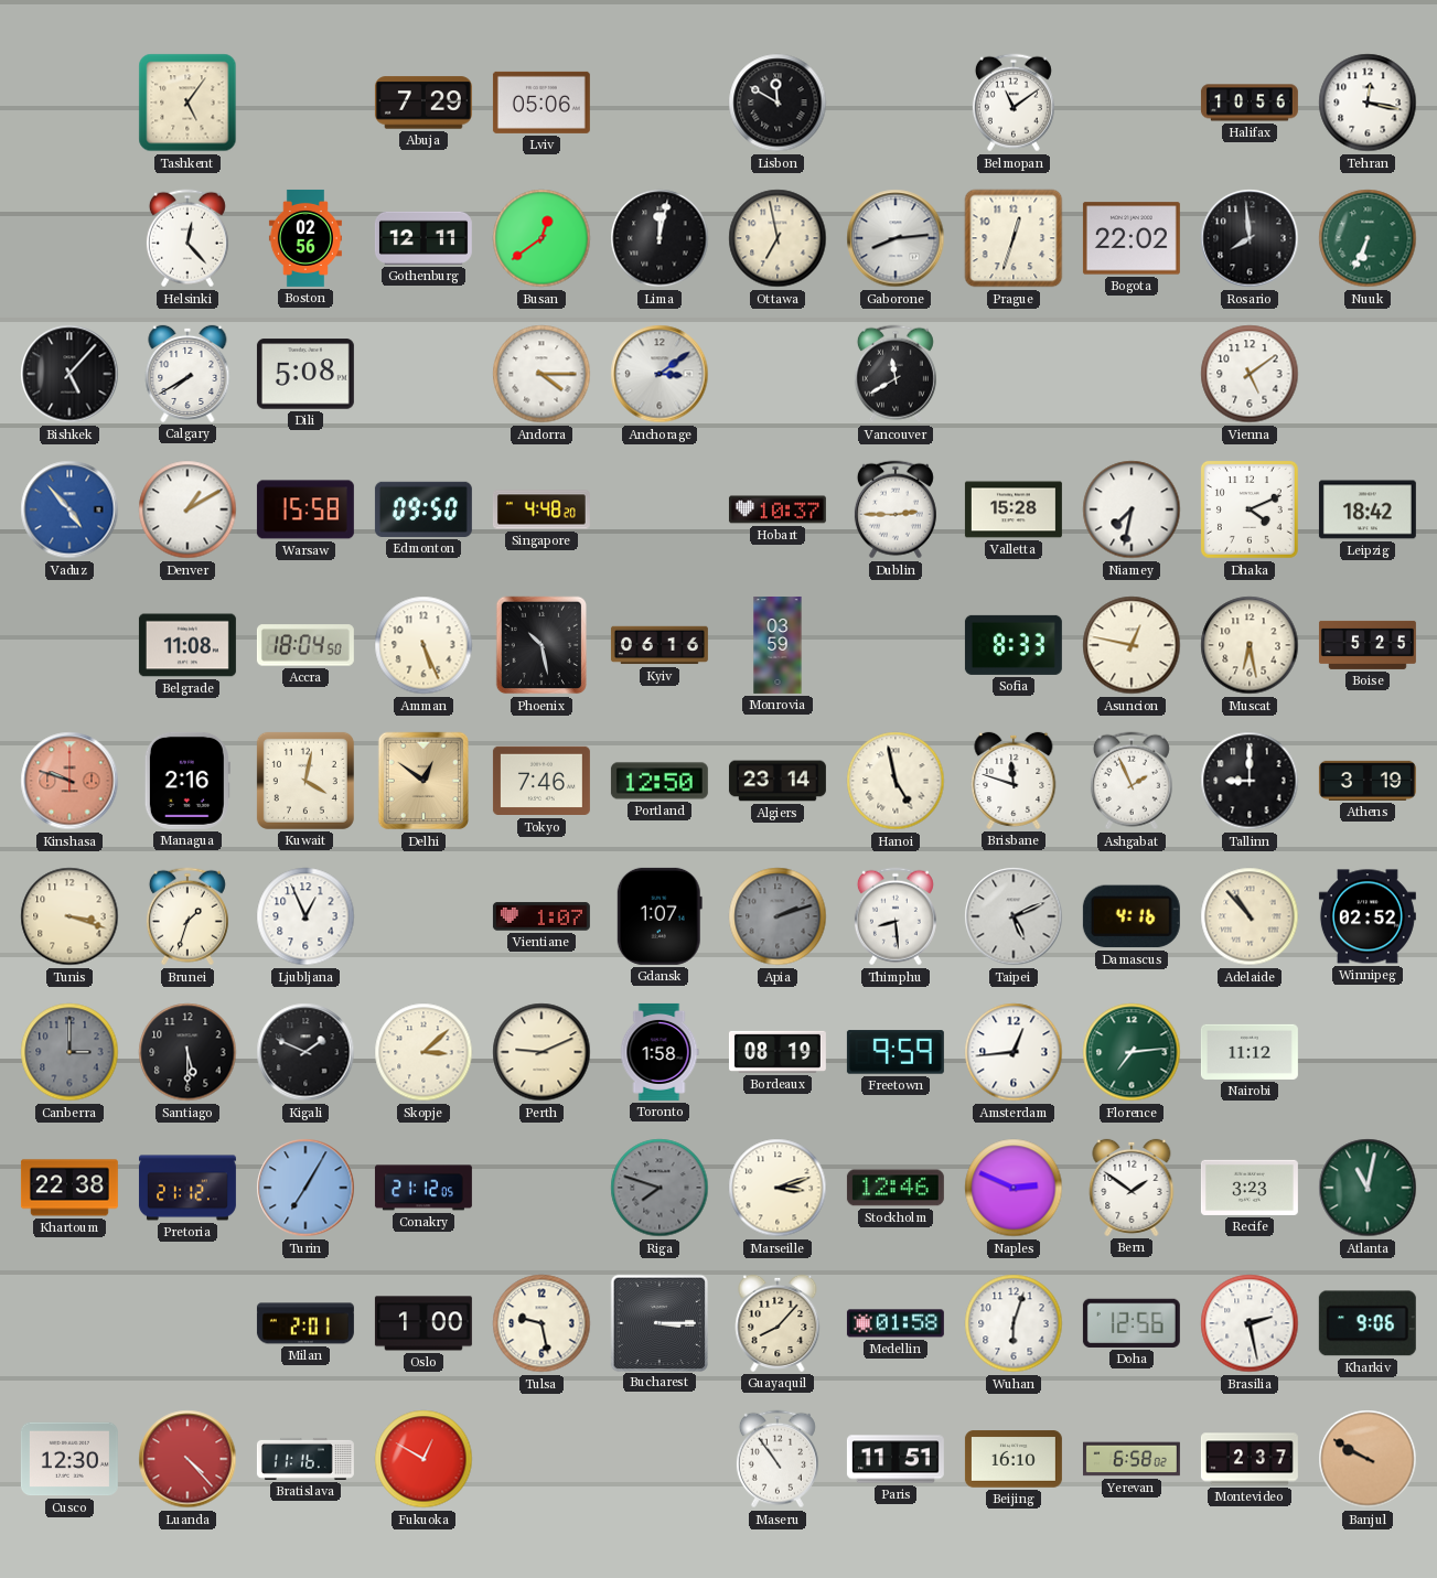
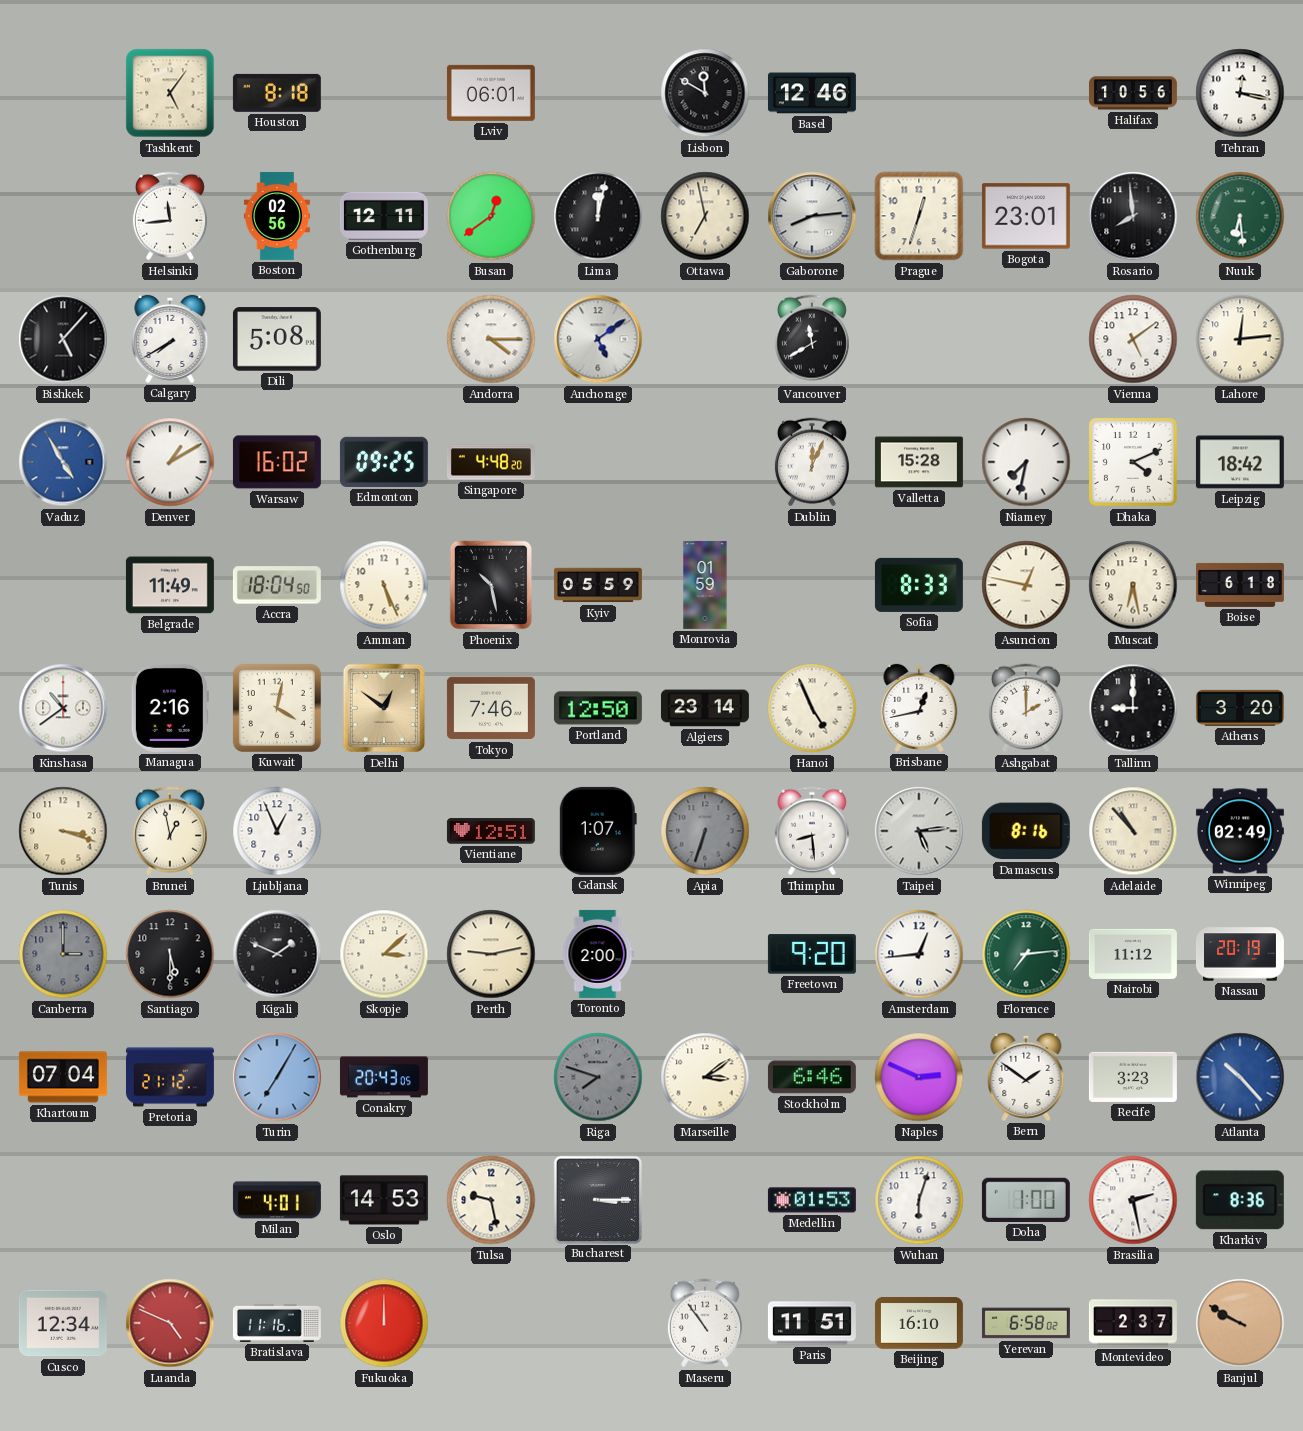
Houston: none -> 8:18
Abuja: 7:29 -> none
Lviv: 05:06 -> 06:01
Basel: none -> 12:46
Belmopan: 11:09 -> none
Helsinki: 12:23 -> 11:44
Bogota: 22:02 -> 23:01
Nuuk: 6:34 -> 6:29
Anchorage: 3:09 -> 5:09
Lahore: none -> 12:14
Vaduz: 4:53 -> 4:55
Warsaw: 15:58 -> 16:02
Edmonton: 09:50 -> 09:25
Hobart: 10:37 -> none
Dublin: 2:45 -> 12:04
Belgrade: 11:08 -> 11:49
Kyiv: 06:16 -> 05:59
Monrovia: 03:59 -> 01:59
Boise: 5:25 -> 6:18
Kinshasa: 9:48 -> 10:39
Kinshasa dial: salmon -> white
Hanoi: 4:58 -> 4:56
Brisbane: 11:48 -> 12:43
Ashgabat: 1:56 -> 2:00
Athens: 3:19 -> 3:20
Brunei: 1:33 -> 12:58
Vientiane: 1:07 -> 12:51
Apia: 2:12 -> 6:33
Taipei: 5:11 -> 5:14
Damascus: 4:16 -> 8:16
Winnipeg: 02:52 -> 02:49
Perth: 9:11 -> 9:13
Toronto: 1:58 -> 2:00
Bordeaux: 08:19 -> none
Freetown: 9:59 -> 9:20
Nassau: none -> 20:19
Khartoum: 22:38 -> 07:04
Conakry: 21:12 -> 20:43
Marseille: 3:12 -> 3:09
Stockholm: 12:46 -> 6:46
Atlanta: 11:02 -> 10:23
Atlanta dial: green -> blue
Milan: 2:01 -> 4:01
Oslo: 1:00 -> 14:53
Guayaquil: 8:07 -> none
Medellin: 01:58 -> 01:53
Doha: 12:56 -> 1:00
Kharkiv: 9:06 -> 8:36
Cusco: 12:30 -> 12:34
Luanda: 4:23 -> 4:49
Fukuoka: 12:50 -> 12:00
